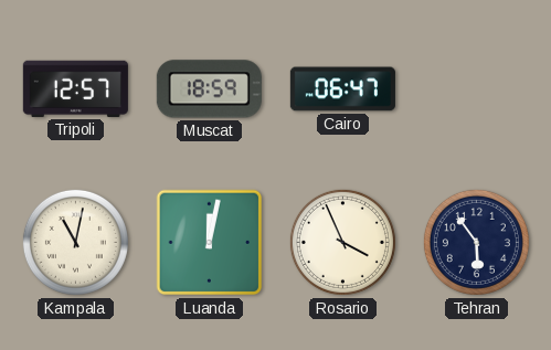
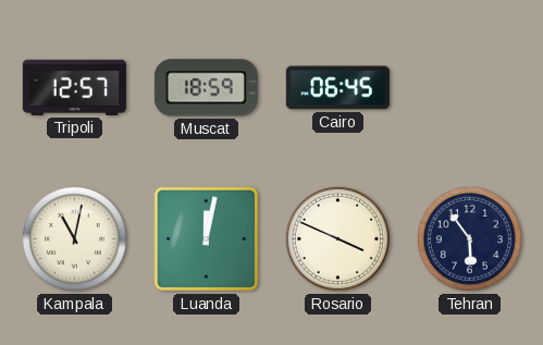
Cairo: 06:47 -> 06:45
Rosario: 3:56 -> 3:49
